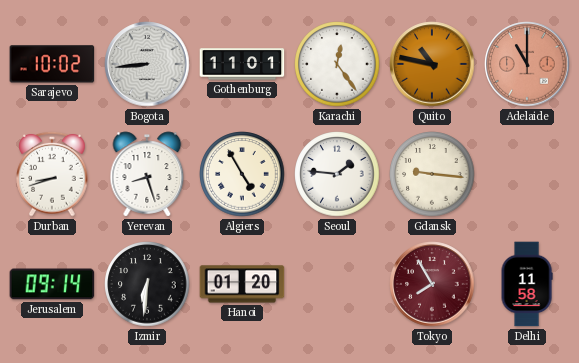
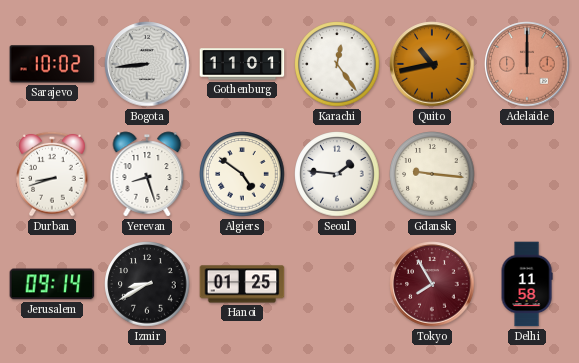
Quito: 10:47 -> 10:43
Adelaide: 11:00 -> 12:00
Algiers: 4:55 -> 4:51
Izmir: 6:31 -> 8:40
Hanoi: 01:20 -> 01:25
